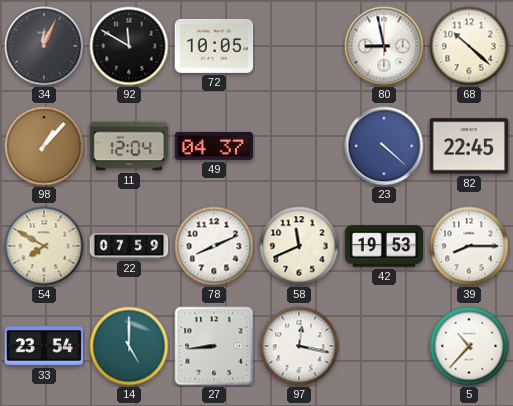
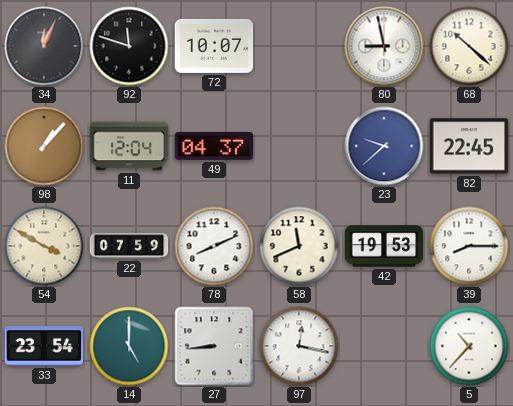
92: 11:50 -> 11:48
72: 10:05 -> 10:07
23: 4:22 -> 9:38
54: 7:50 -> 3:50
